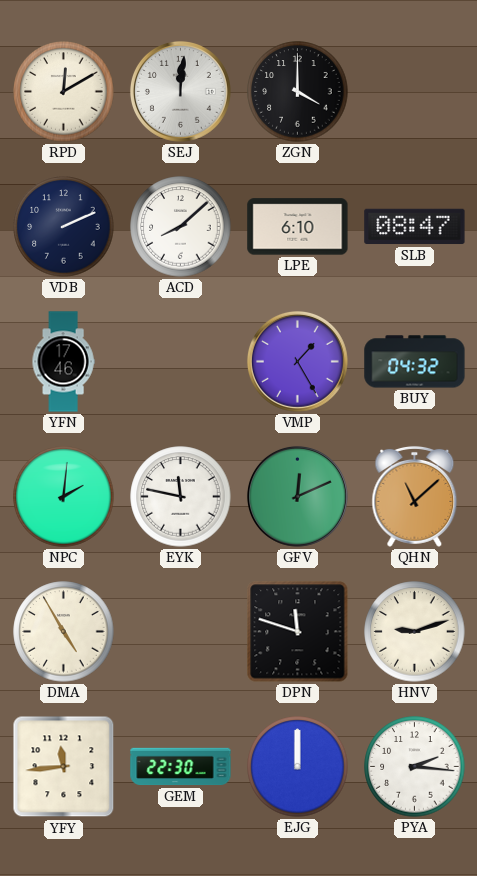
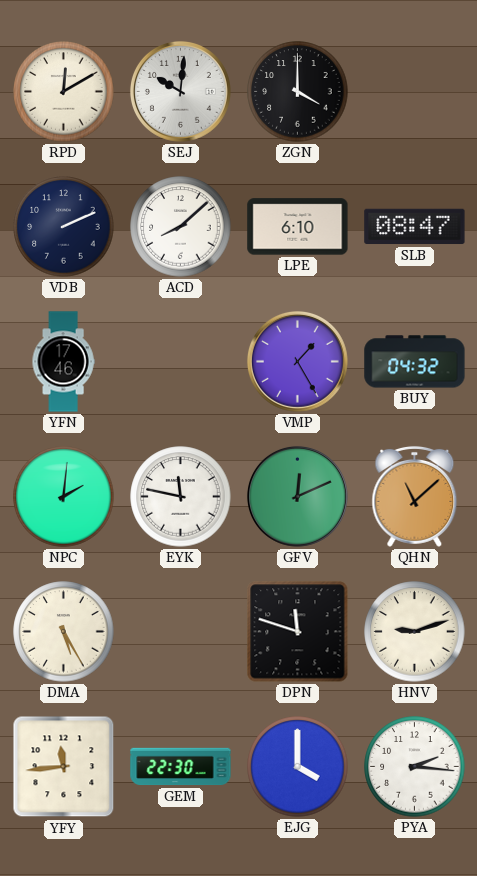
SEJ: 12:01 -> 10:01
DMA: 4:55 -> 5:25
EJG: 12:00 -> 4:00
